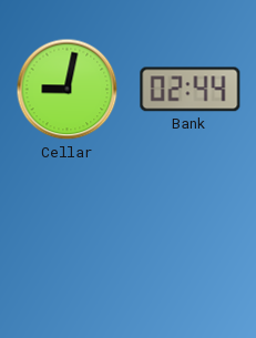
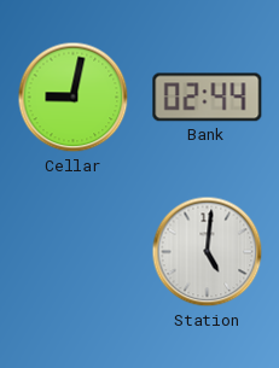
Station: none -> 5:01
